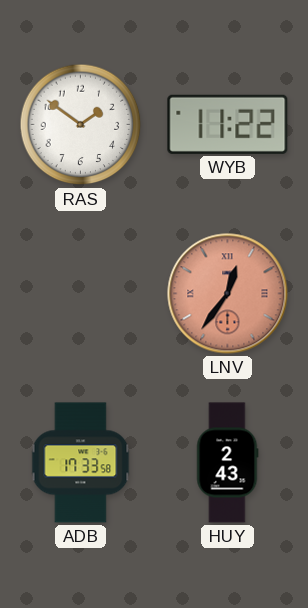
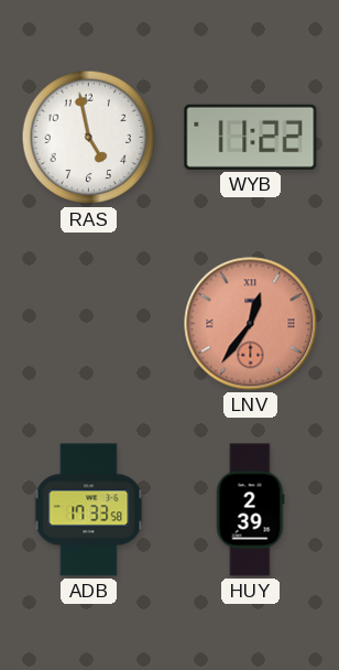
RAS: 1:51 -> 4:58
HUY: 2:43 -> 2:39
